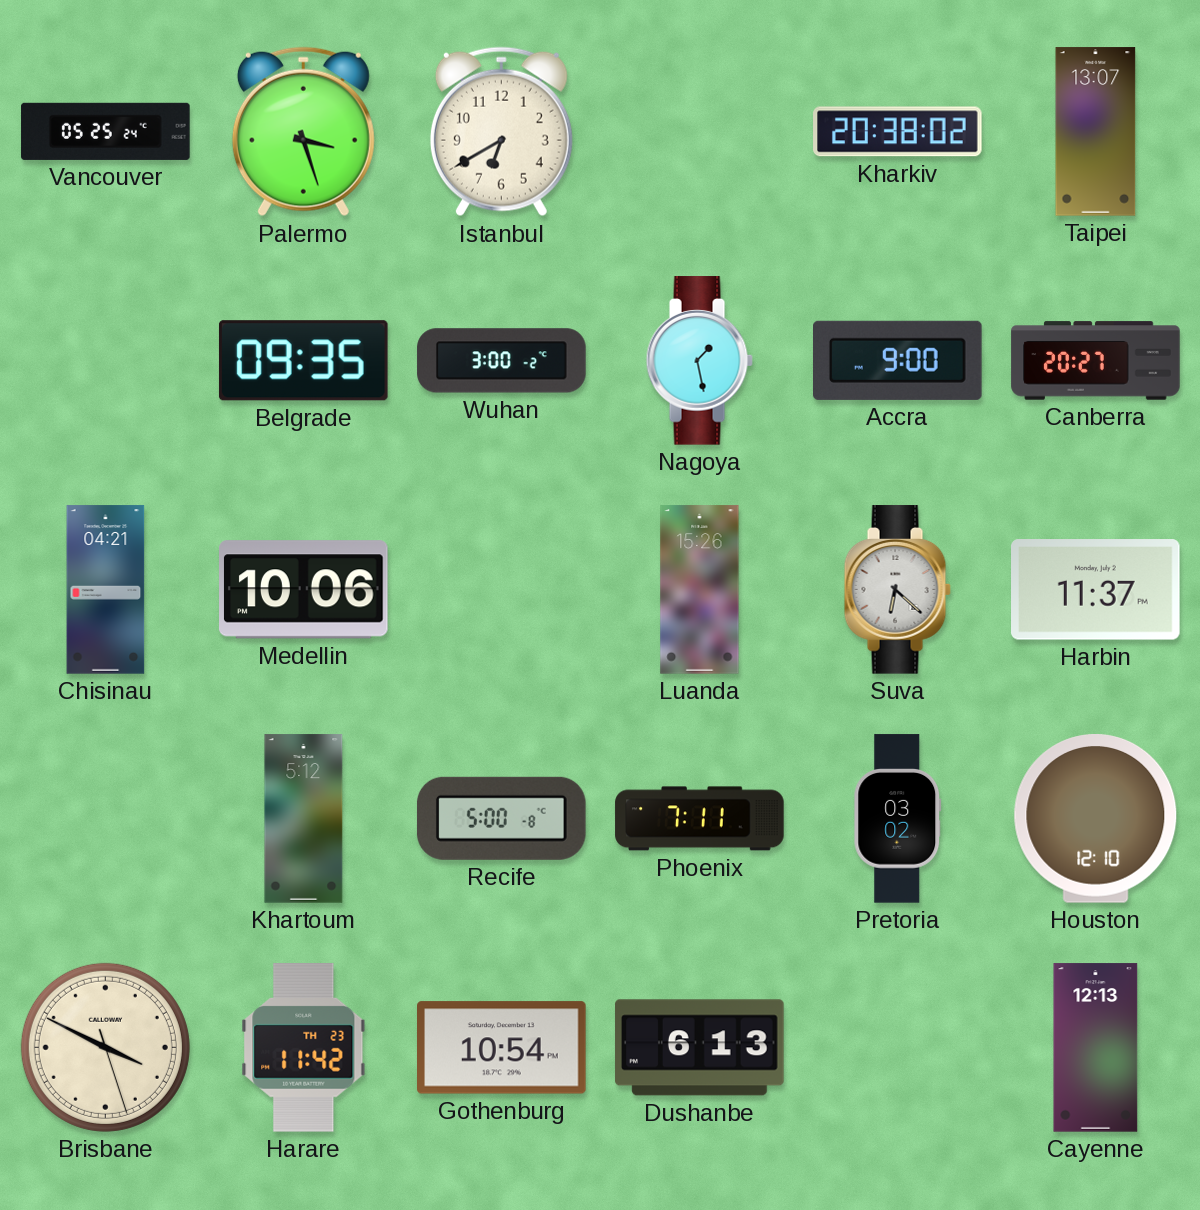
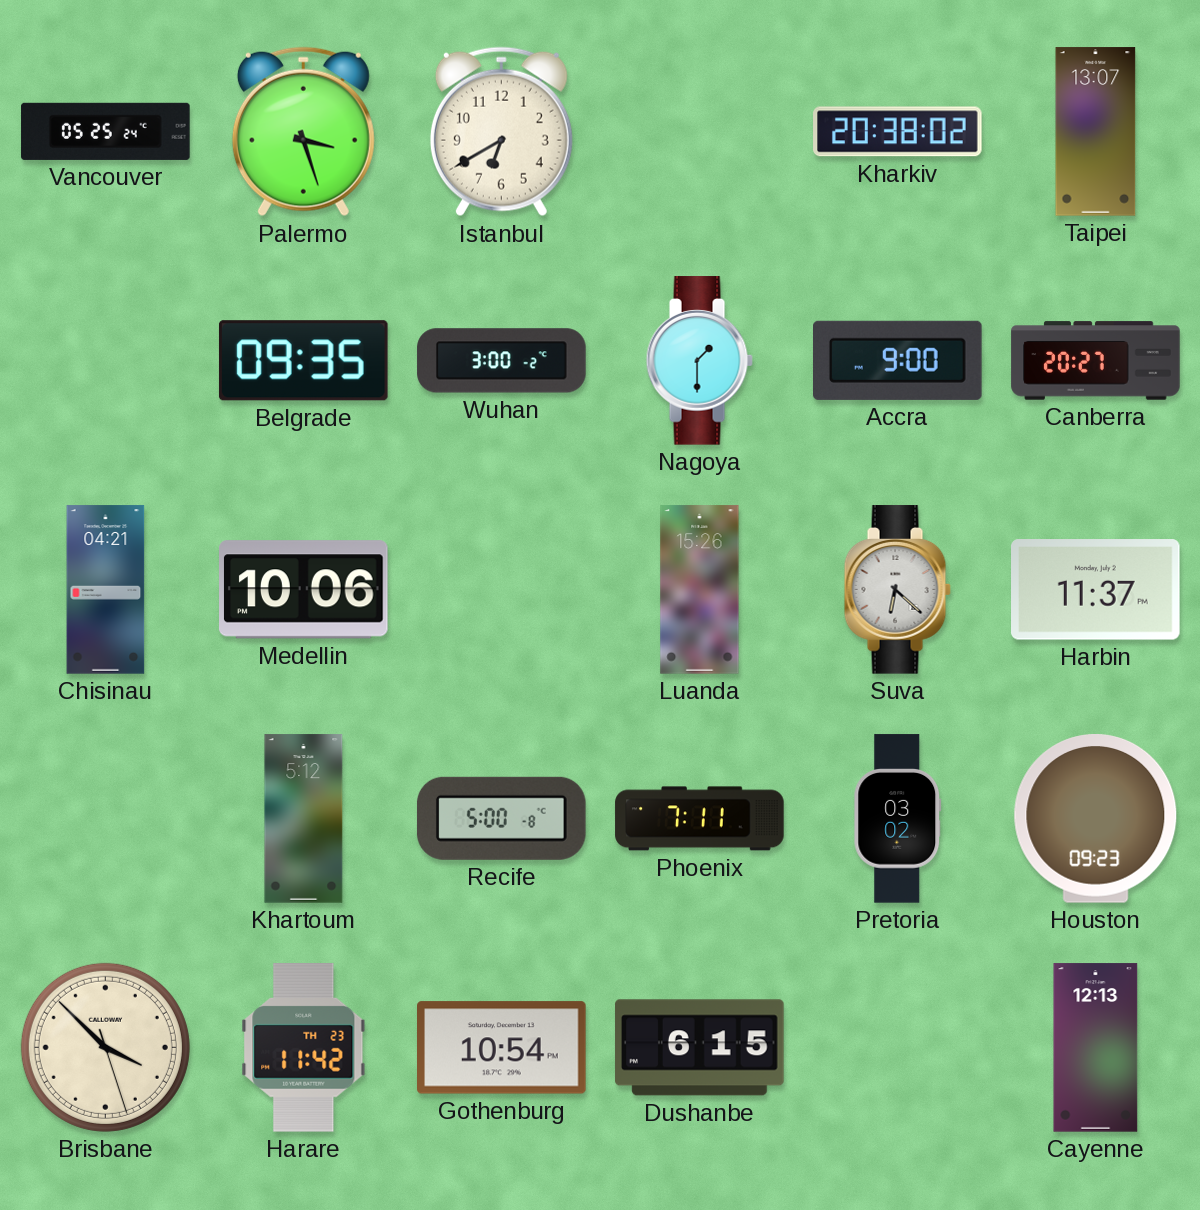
Nagoya: 1:28 -> 1:30
Houston: 12:10 -> 09:23
Brisbane: 3:49 -> 3:52
Dushanbe: 6:13 -> 6:15
